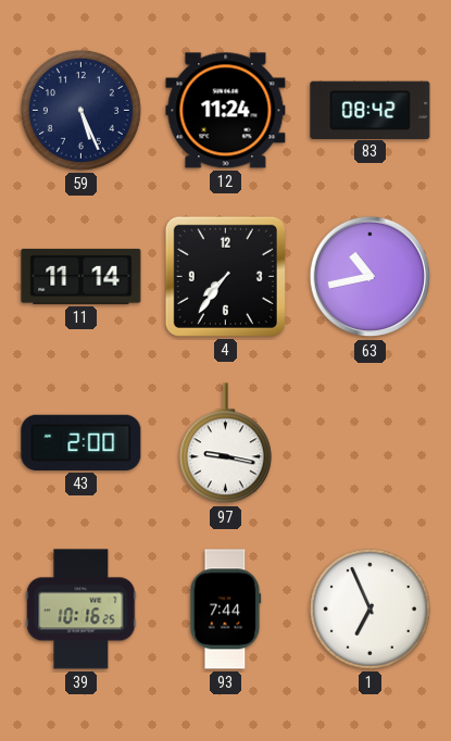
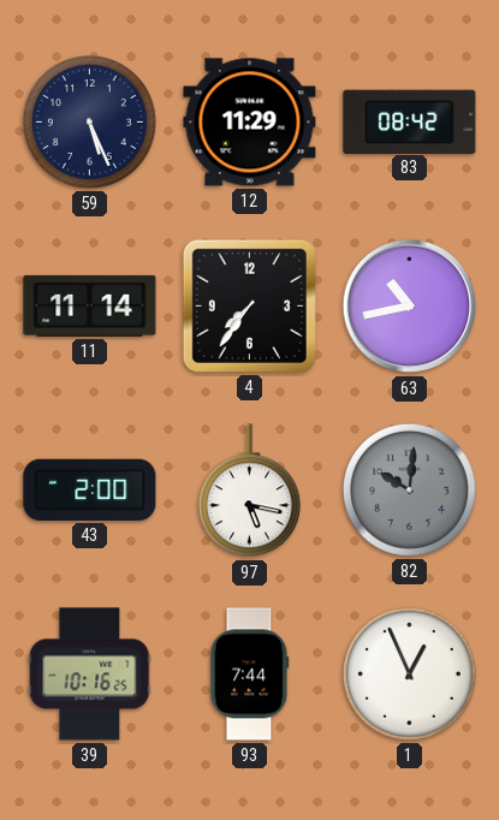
12: 11:24 -> 11:29
97: 9:17 -> 5:17
82: none -> 10:01
1: 6:56 -> 12:56
